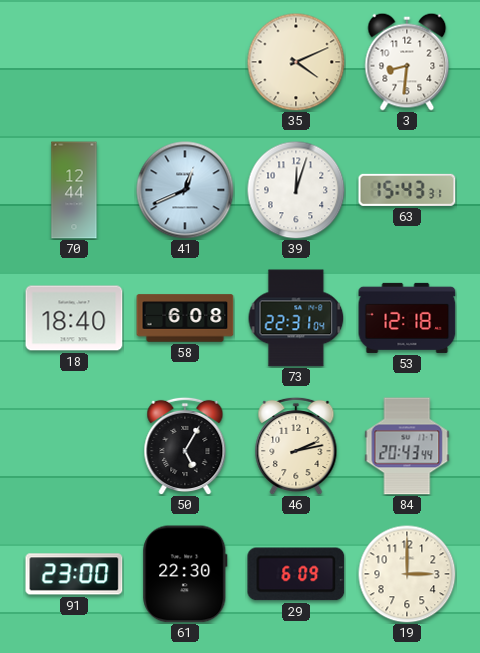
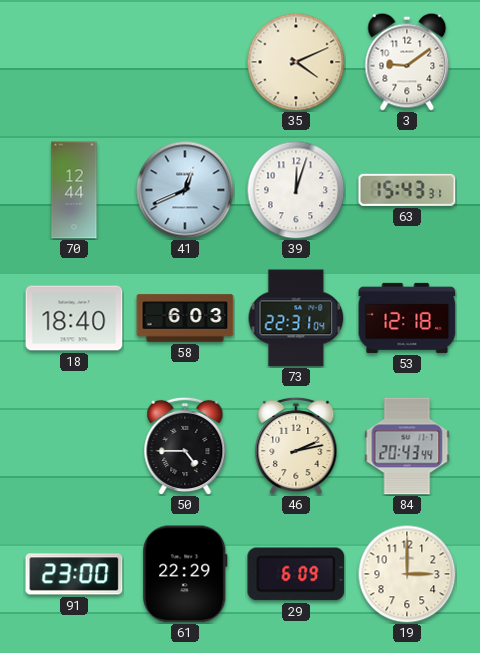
3: 8:31 -> 9:09
58: 6:08 -> 6:03
50: 5:05 -> 4:45
61: 22:30 -> 22:29
